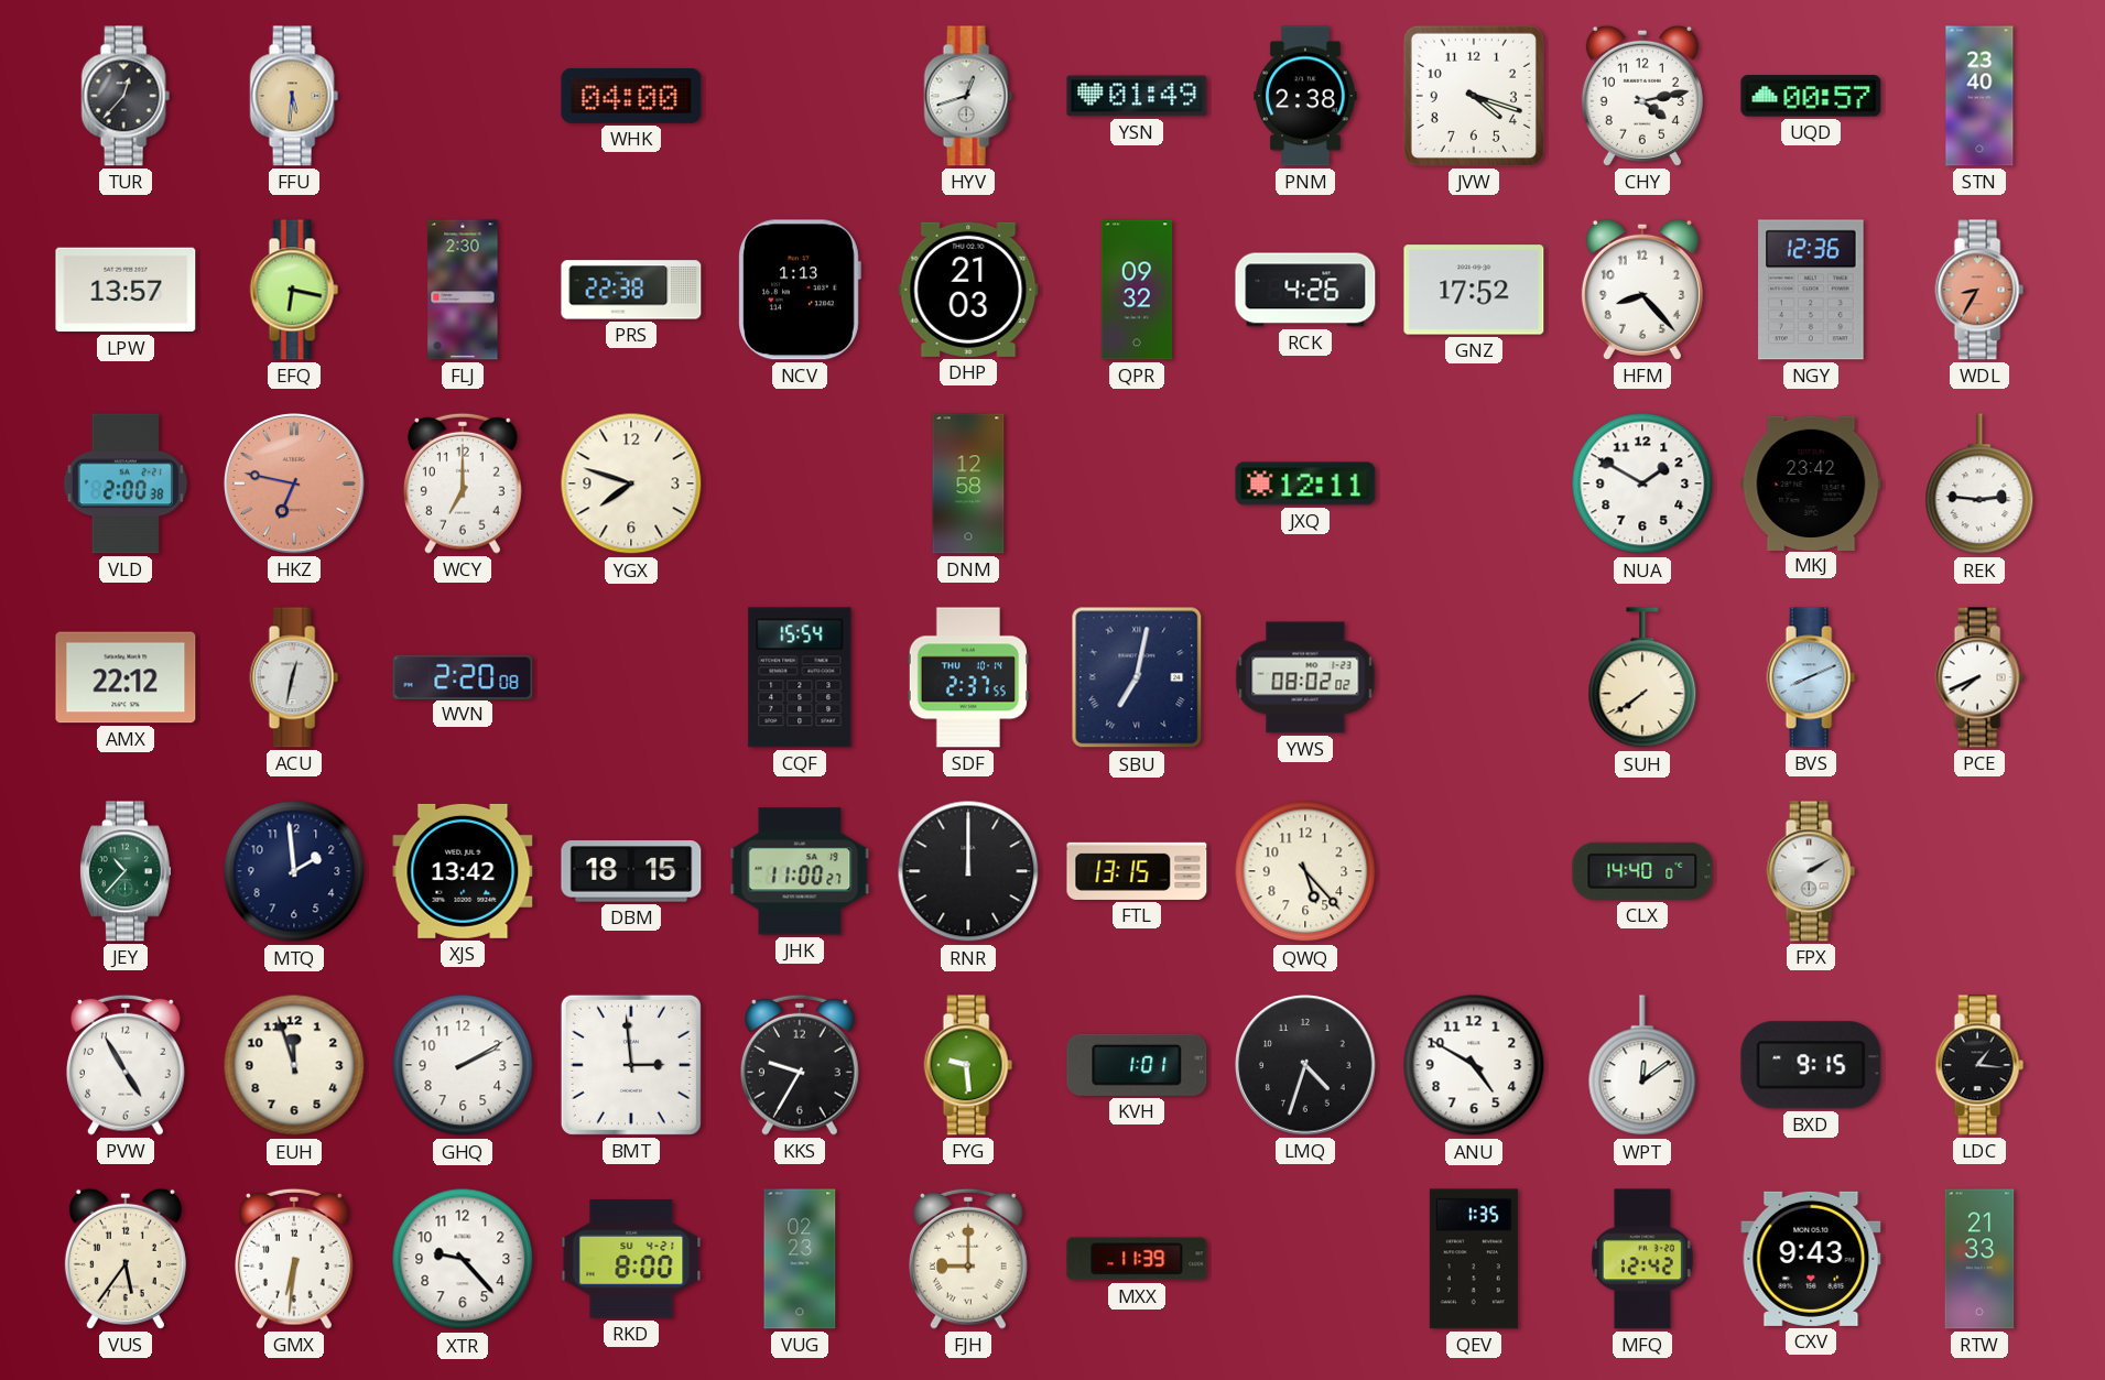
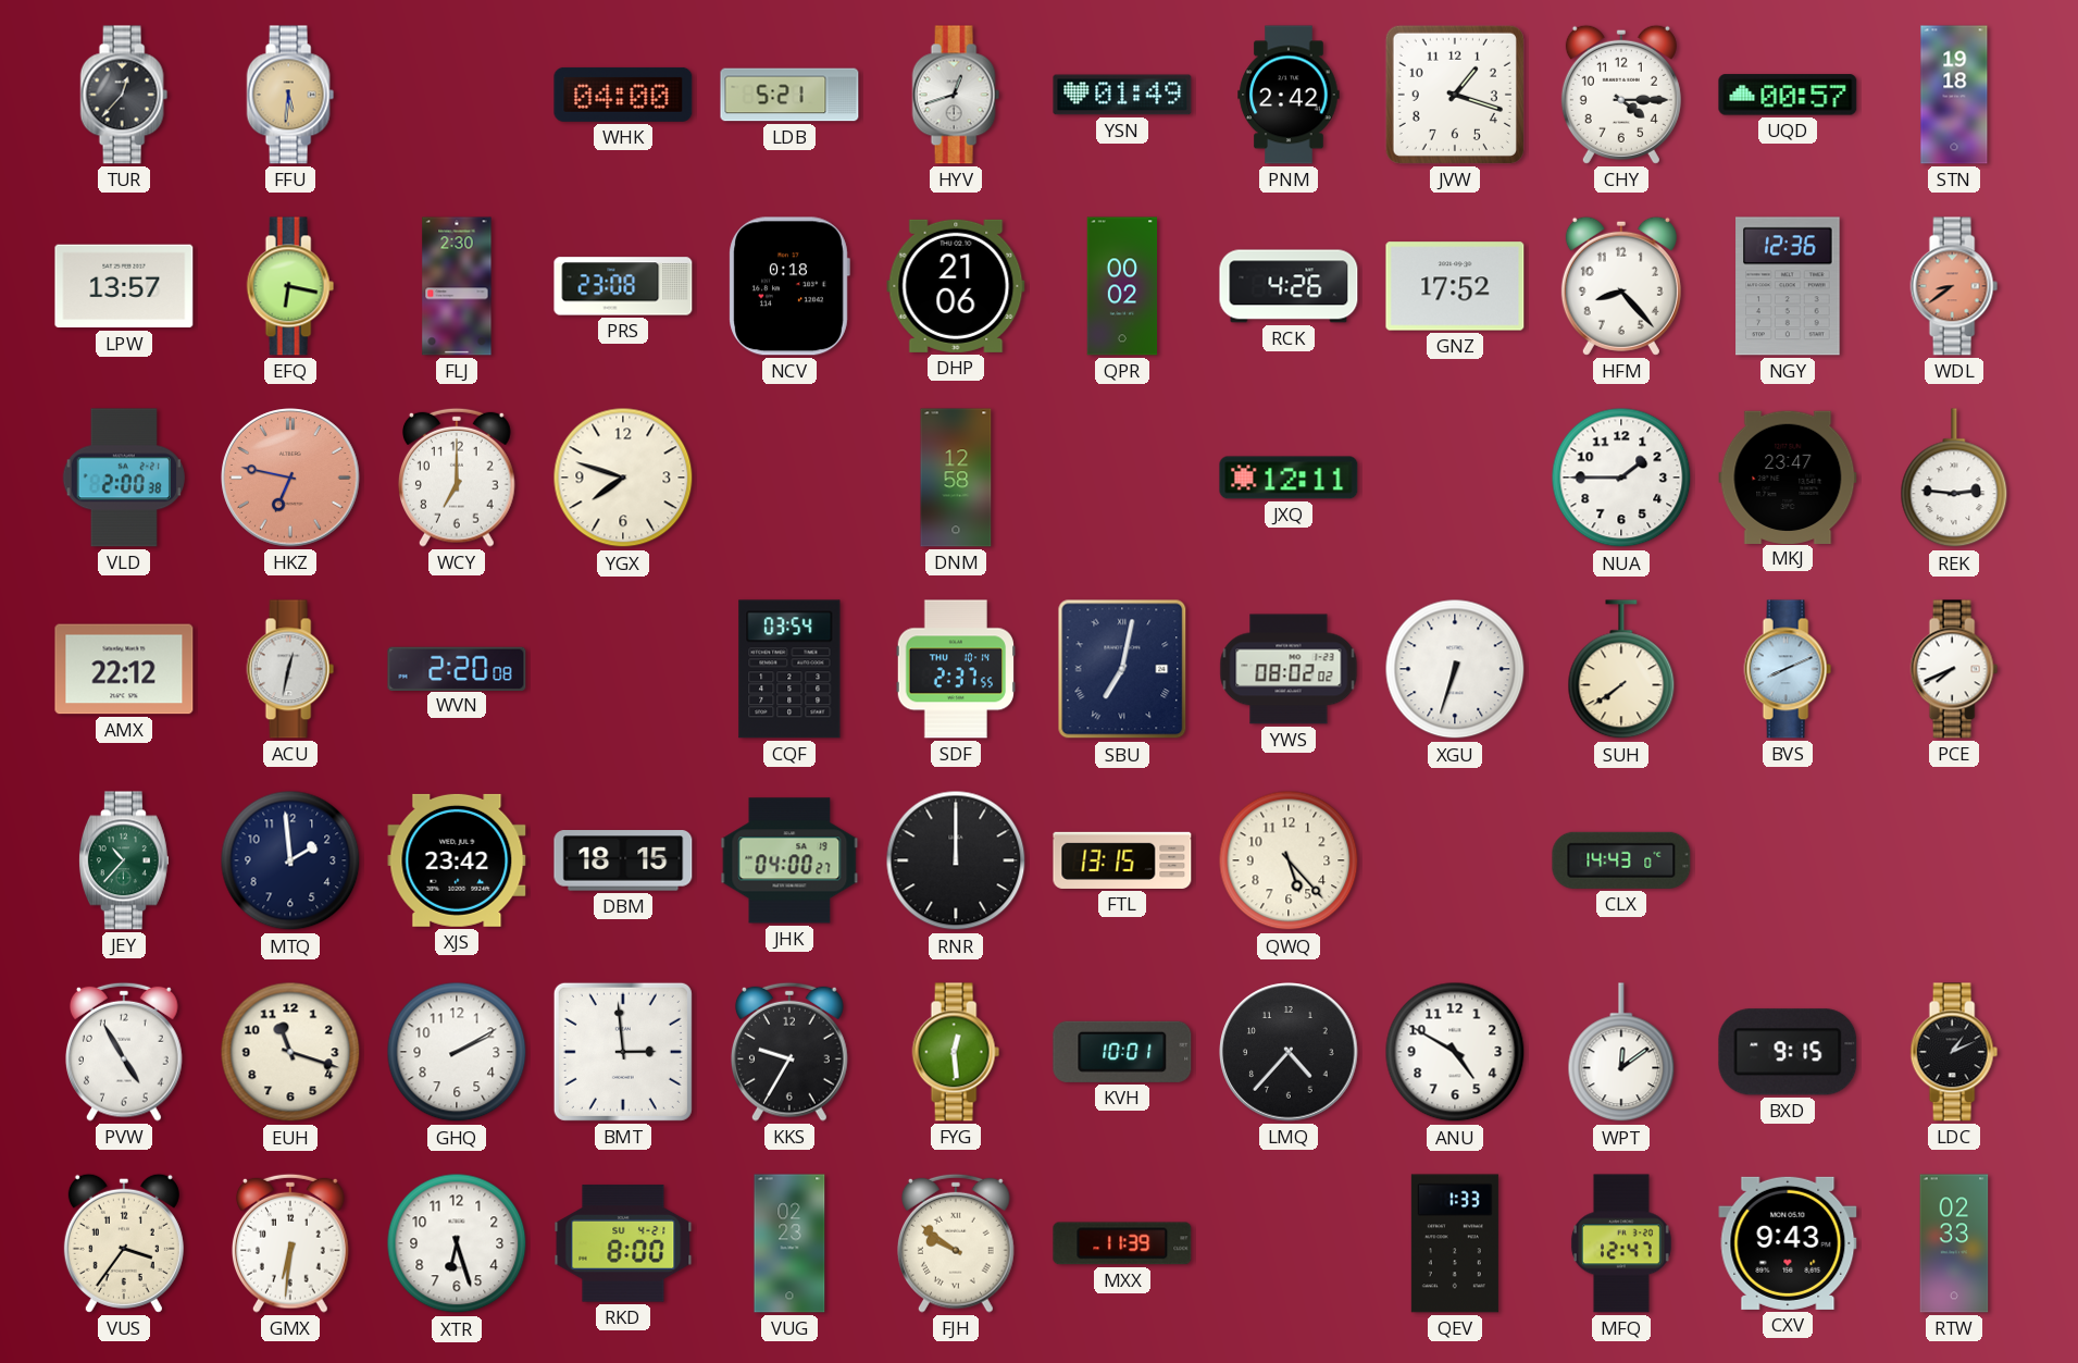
LDB: none -> 5:21
PNM: 2:38 -> 2:42
JVW: 4:18 -> 1:18
CHY: 4:13 -> 4:15
STN: 23:40 -> 19:18
PRS: 22:38 -> 23:08
NCV: 1:13 -> 0:18
DHP: 21:03 -> 21:06
QPR: 09:32 -> 00:02
WDL: 8:35 -> 8:39
NUA: 1:50 -> 1:45
MKJ: 23:42 -> 23:47
CQF: 15:54 -> 03:54
XGU: none -> 6:33
XJS: 13:42 -> 23:42
JHK: 11:00 -> 04:00
CLX: 14:40 -> 14:43
FPX: 2:10 -> none
EUH: 11:57 -> 11:18
FYG: 9:29 -> 12:29
KVH: 1:01 -> 10:01
LMQ: 4:33 -> 4:37
LDC: 1:16 -> 1:11
VUS: 5:36 -> 3:36
XTR: 9:23 -> 6:27
FJH: 9:00 -> 9:51
QEV: 1:35 -> 1:33
MFQ: 12:42 -> 12:47
RTW: 21:33 -> 02:33
